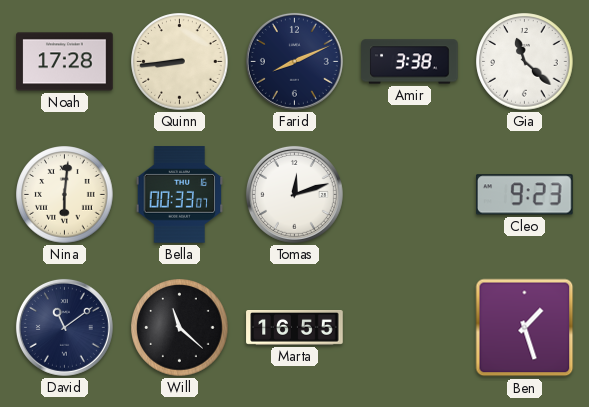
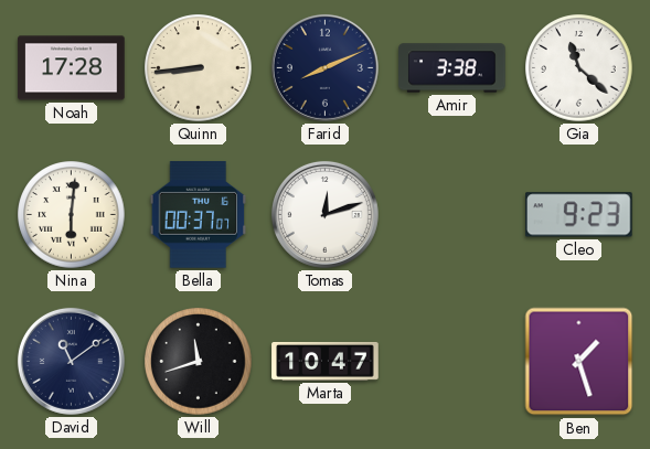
Bella: 00:33 -> 00:37
Will: 11:22 -> 11:42
Marta: 16:55 -> 10:47
